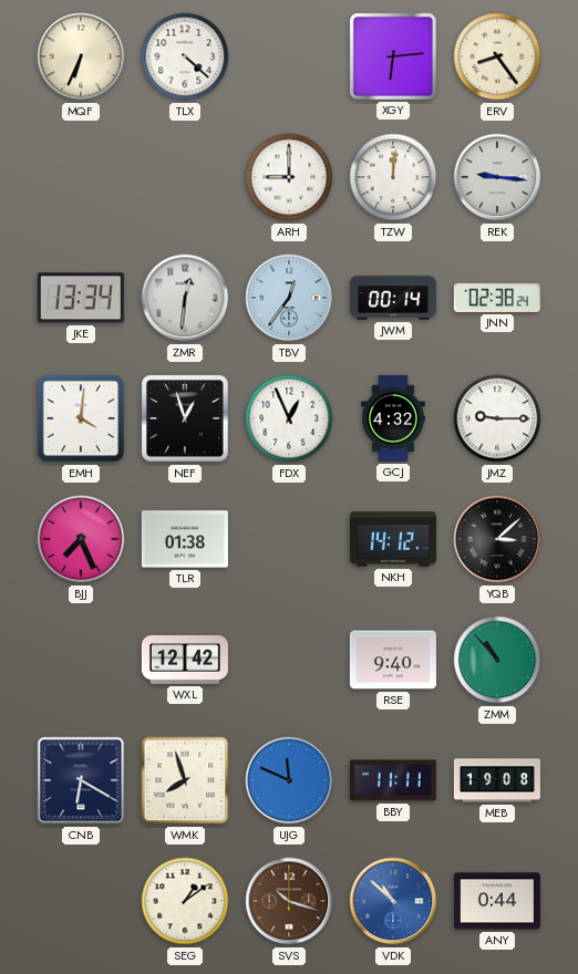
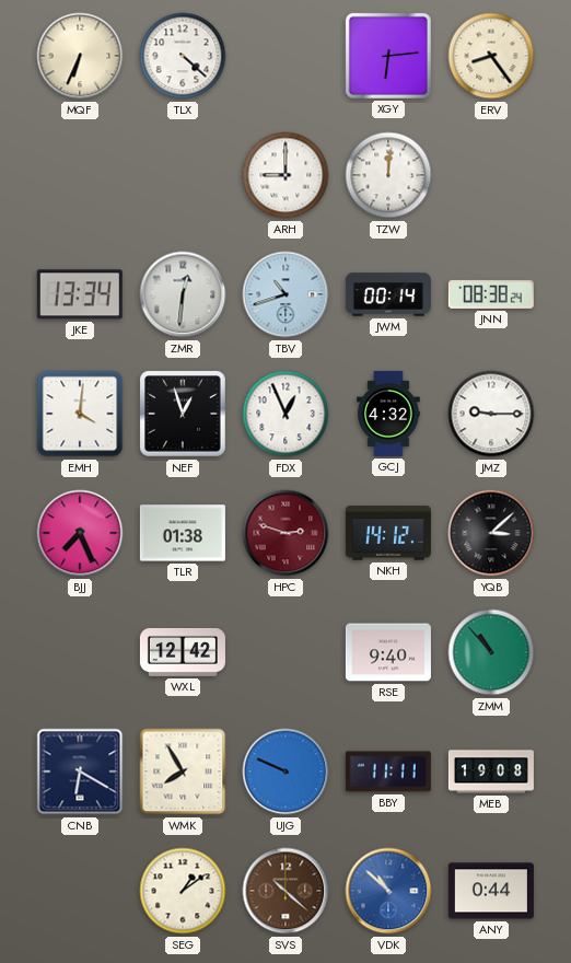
REK: 9:16 -> none
TBV: 12:36 -> 10:42
JNN: 02:38 -> 08:38
HPC: none -> 2:48
WMK: 7:57 -> 7:55
UJG: 11:49 -> 9:49
SVS: 10:18 -> 10:22
